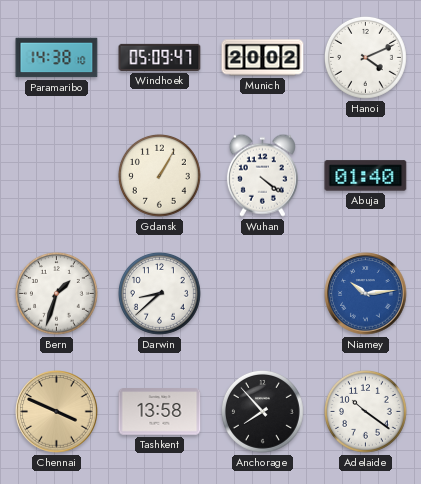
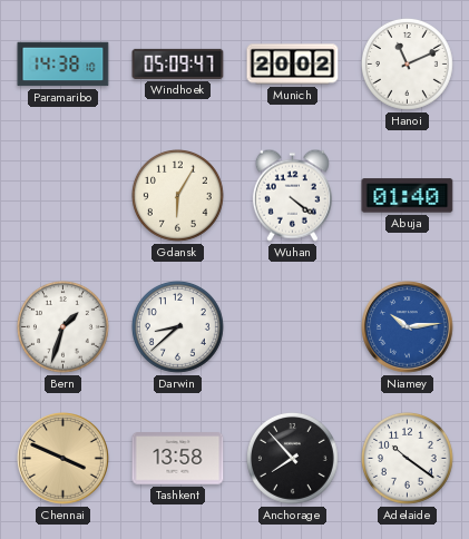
Hanoi: 4:11 -> 11:11
Gdansk: 1:05 -> 6:05
